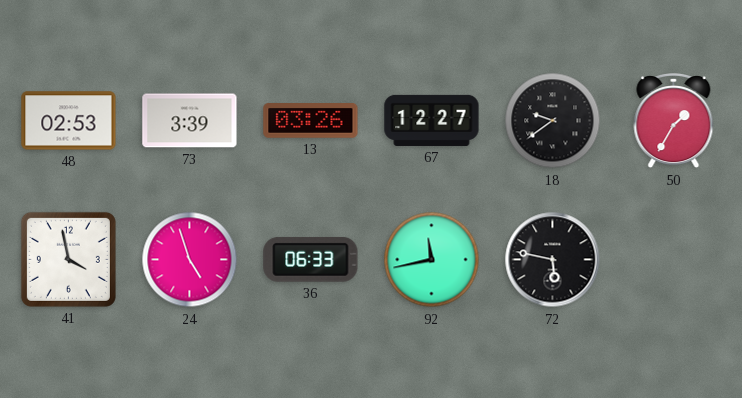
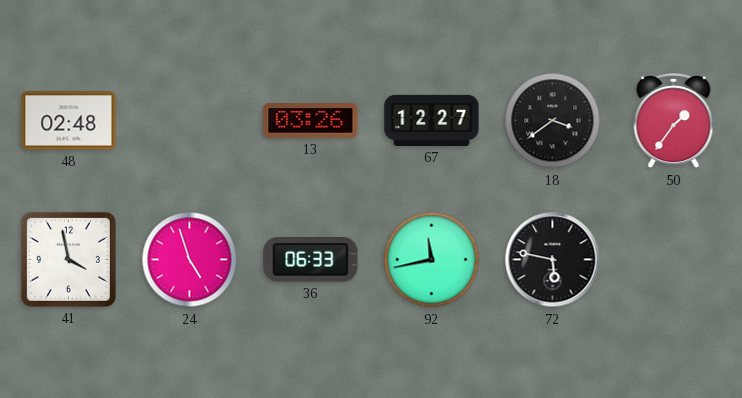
48: 02:53 -> 02:48
73: 3:39 -> none
18: 9:39 -> 3:39
50: 1:35 -> 1:36
